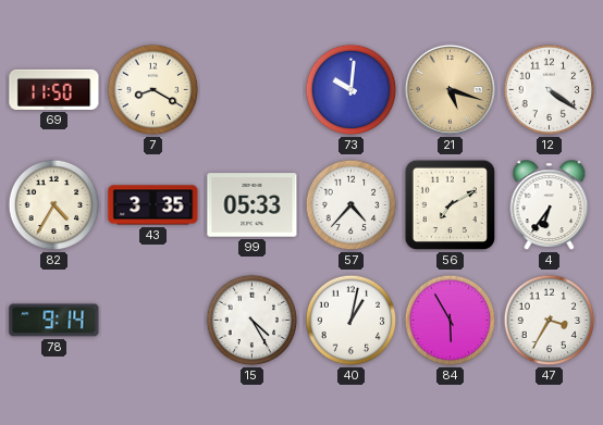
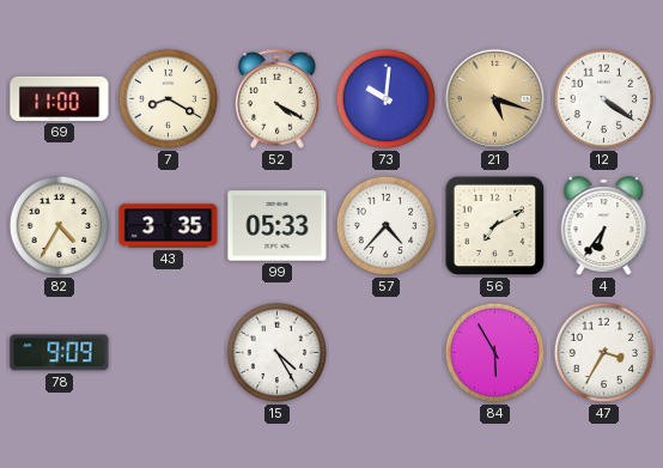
69: 11:50 -> 11:00
52: none -> 4:20
78: 9:14 -> 9:09
40: 1:02 -> none
